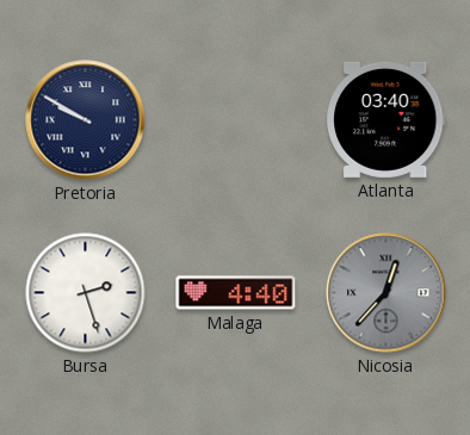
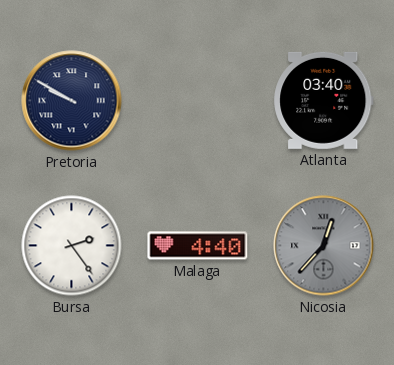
Bursa: 2:27 -> 2:24
